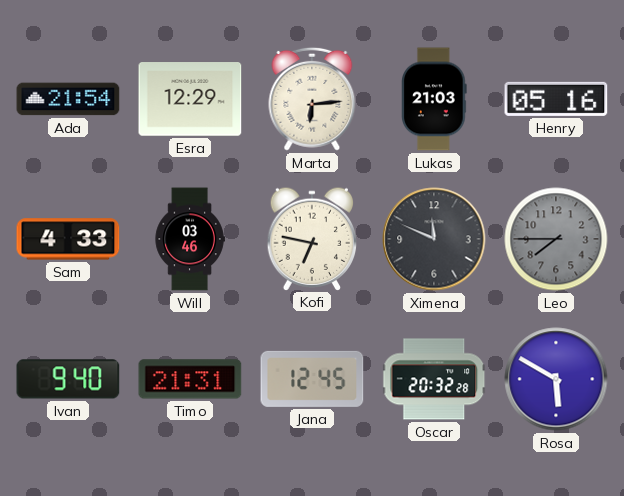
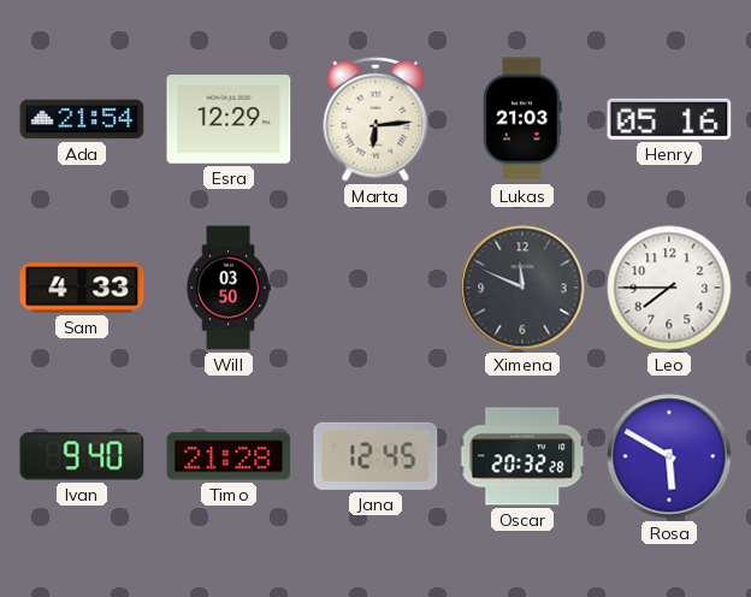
Will: 03:46 -> 03:50
Kofi: 6:47 -> none
Leo dial: grey -> white
Timo: 21:31 -> 21:28
